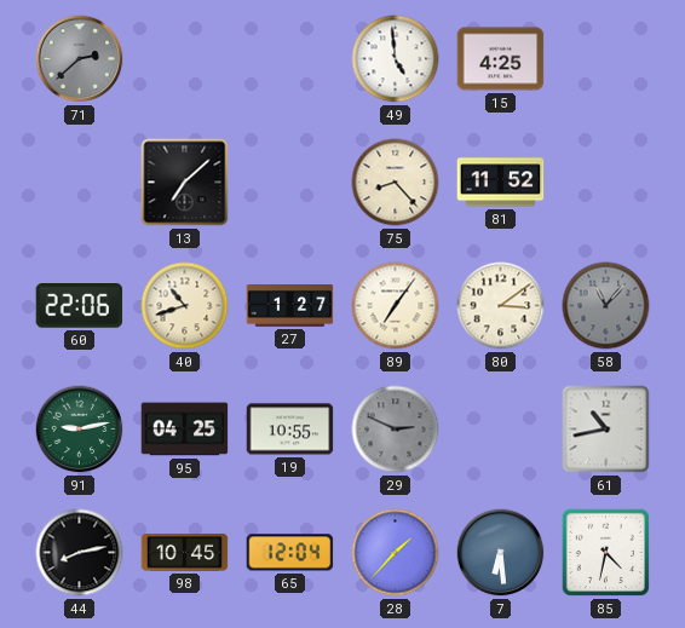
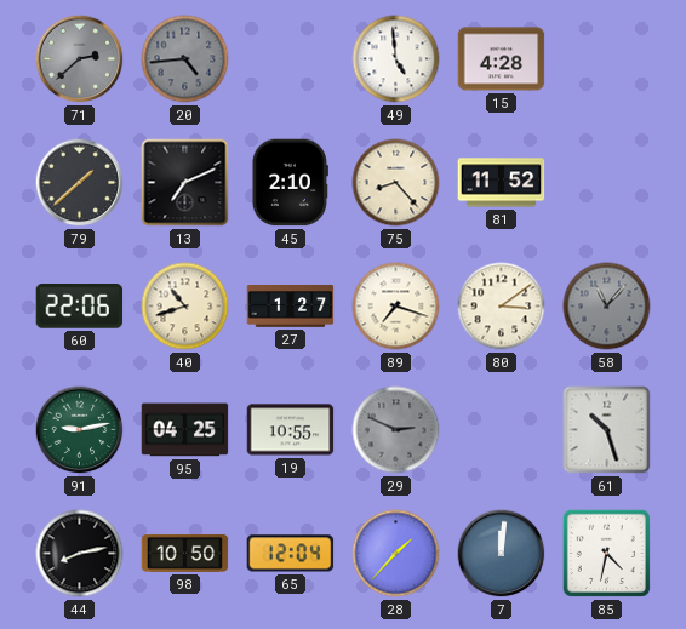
20: none -> 4:44
15: 4:25 -> 4:28
79: none -> 1:38
13: 7:08 -> 7:11
45: none -> 2:10
89: 7:06 -> 7:18
61: 10:43 -> 10:27
98: 10:45 -> 10:50
7: 6:29 -> 12:01
